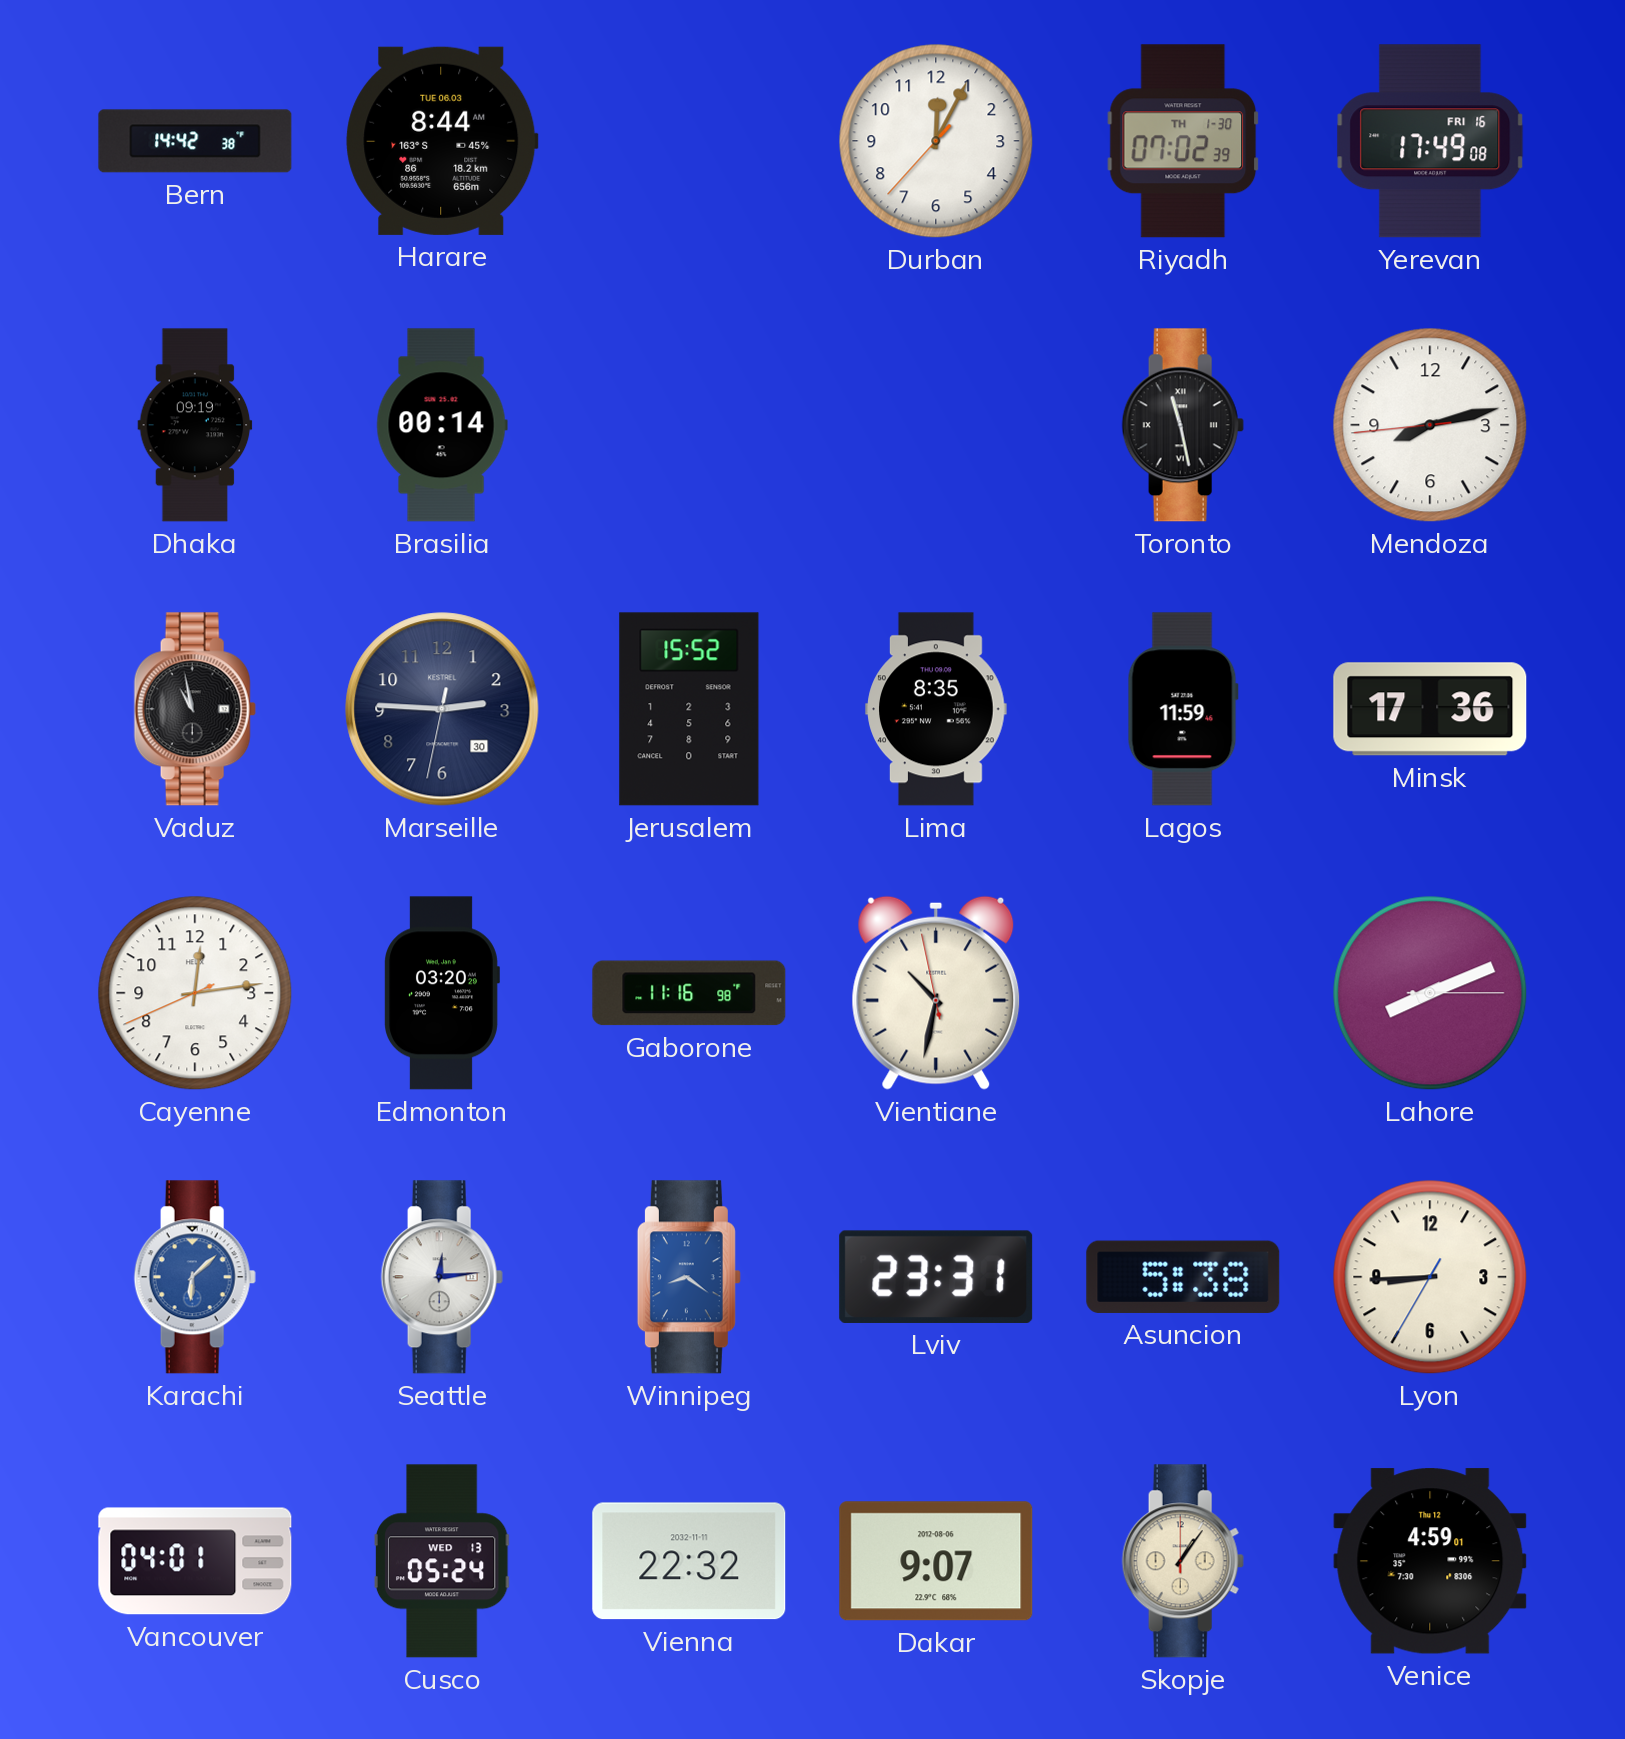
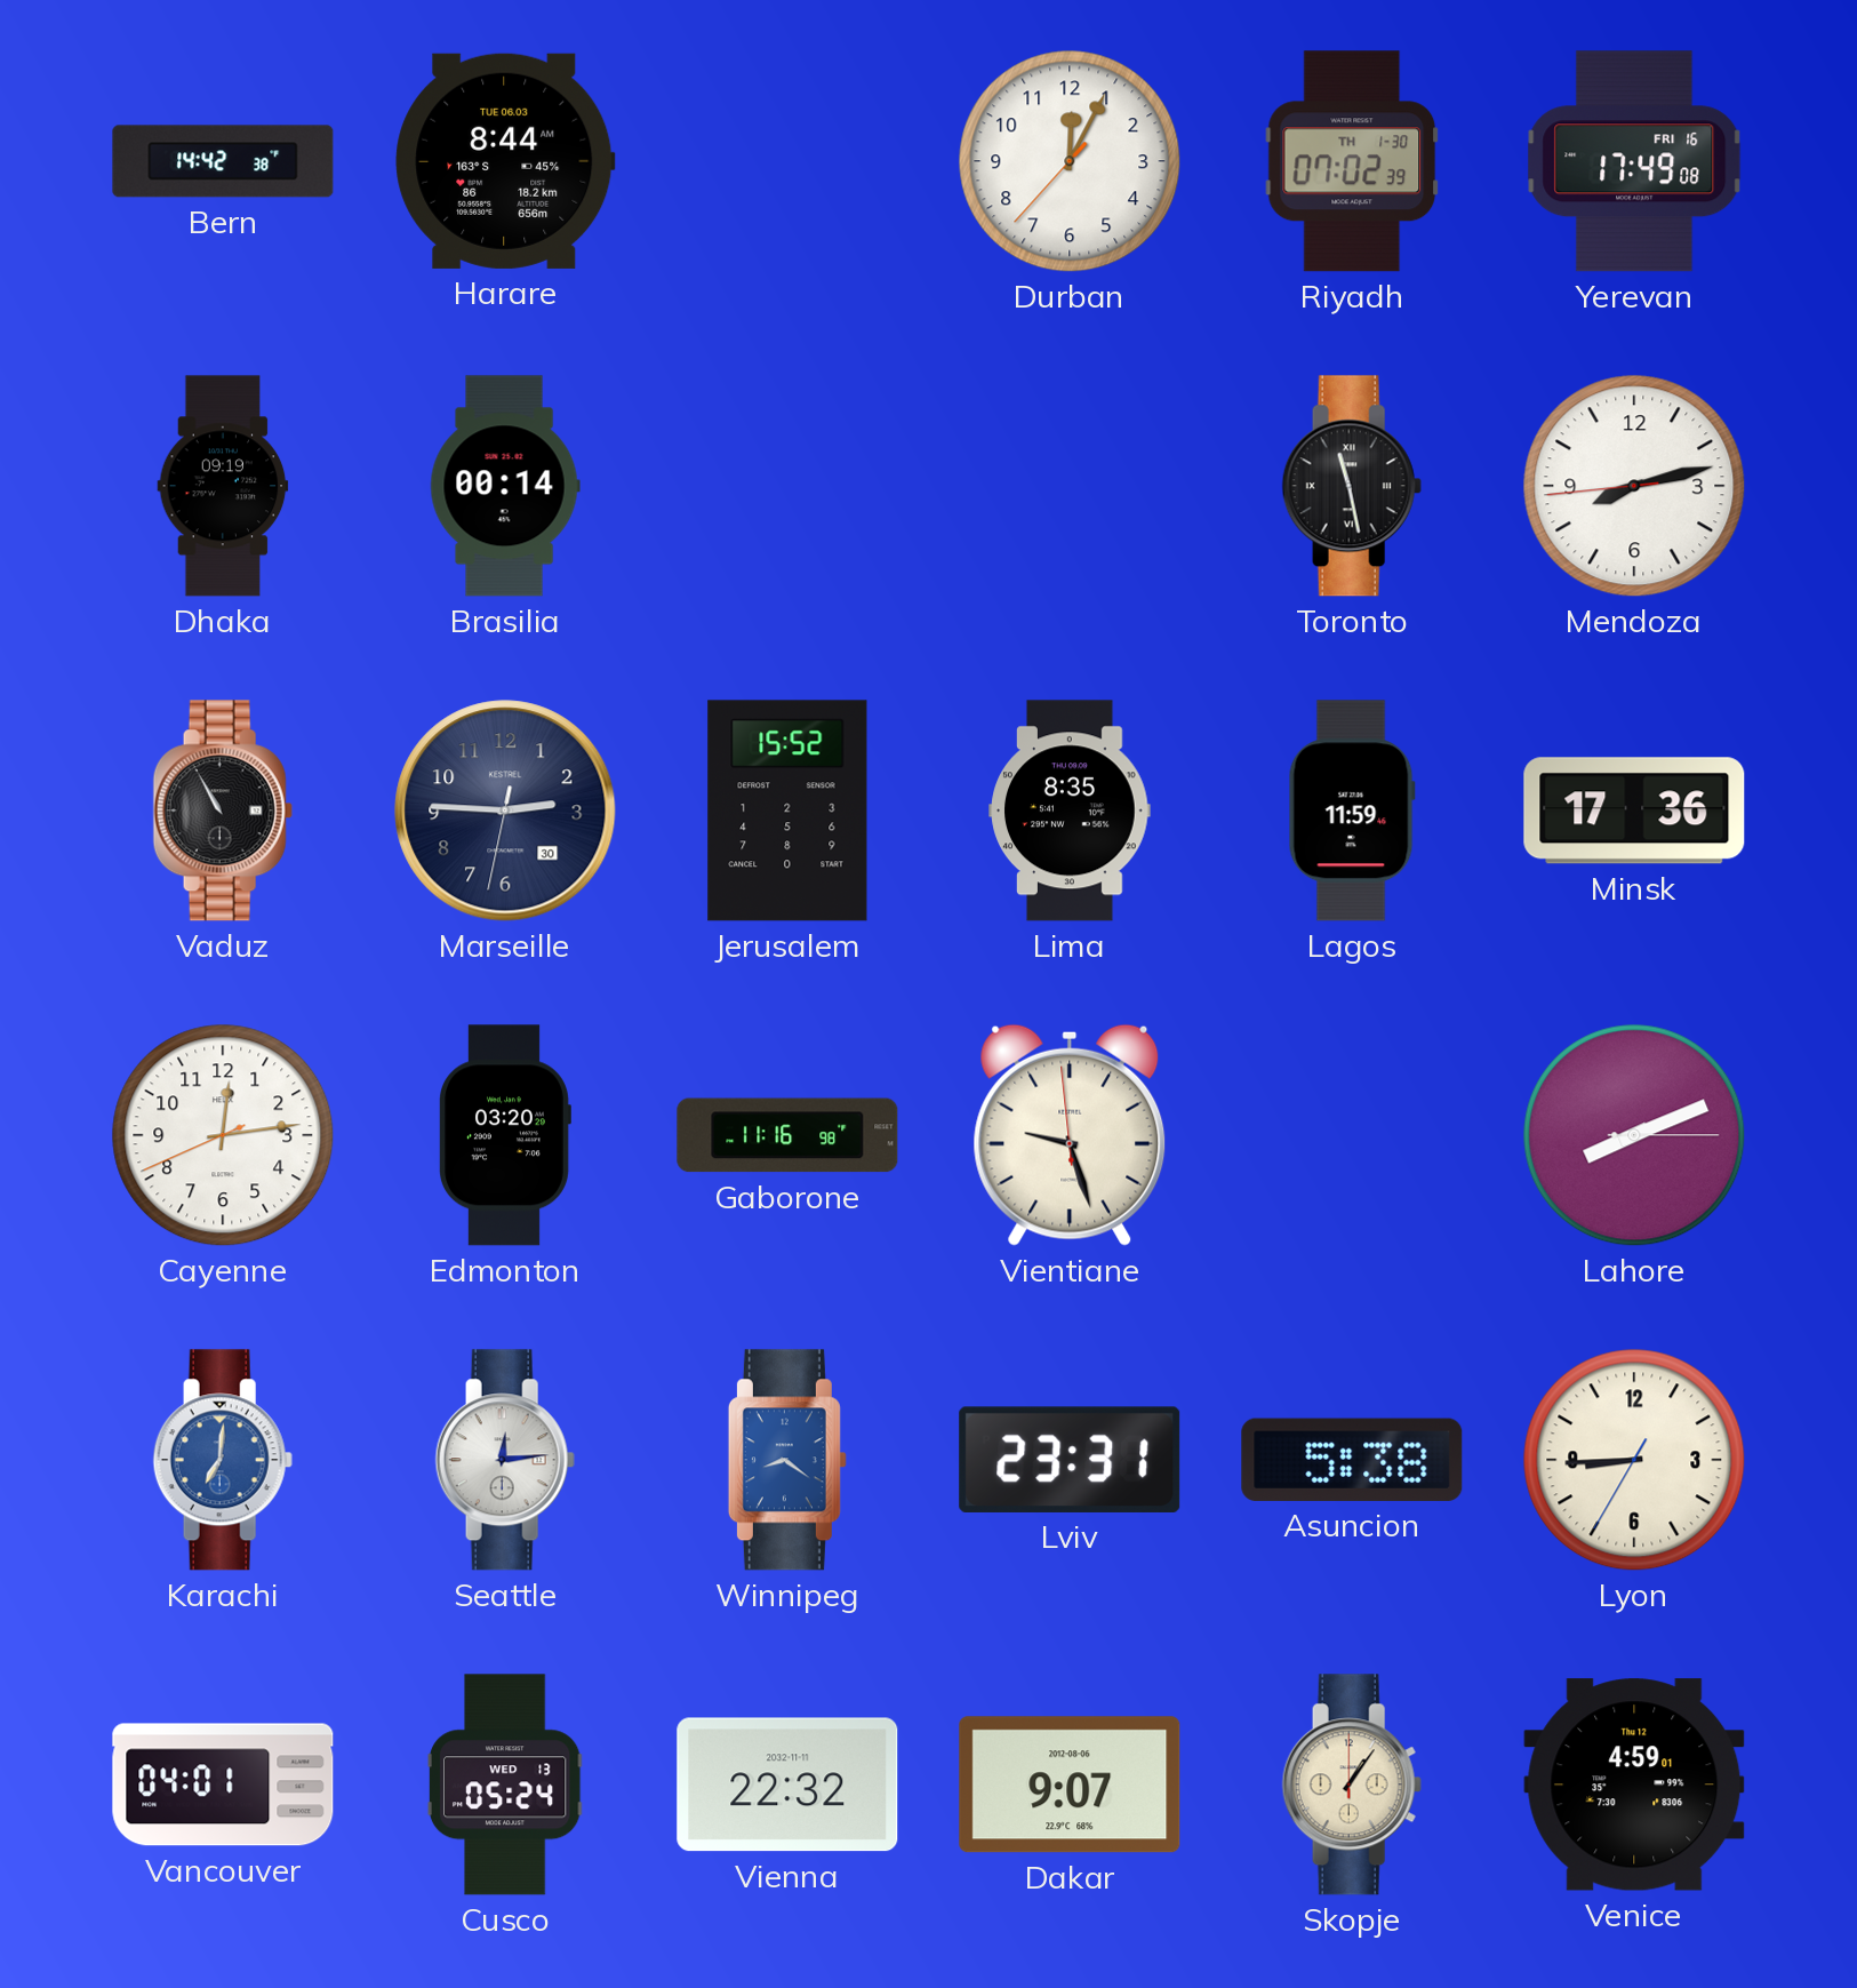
Vaduz: 10:58 -> 10:55
Vientiane: 10:31 -> 9:26
Karachi: 6:08 -> 7:01
